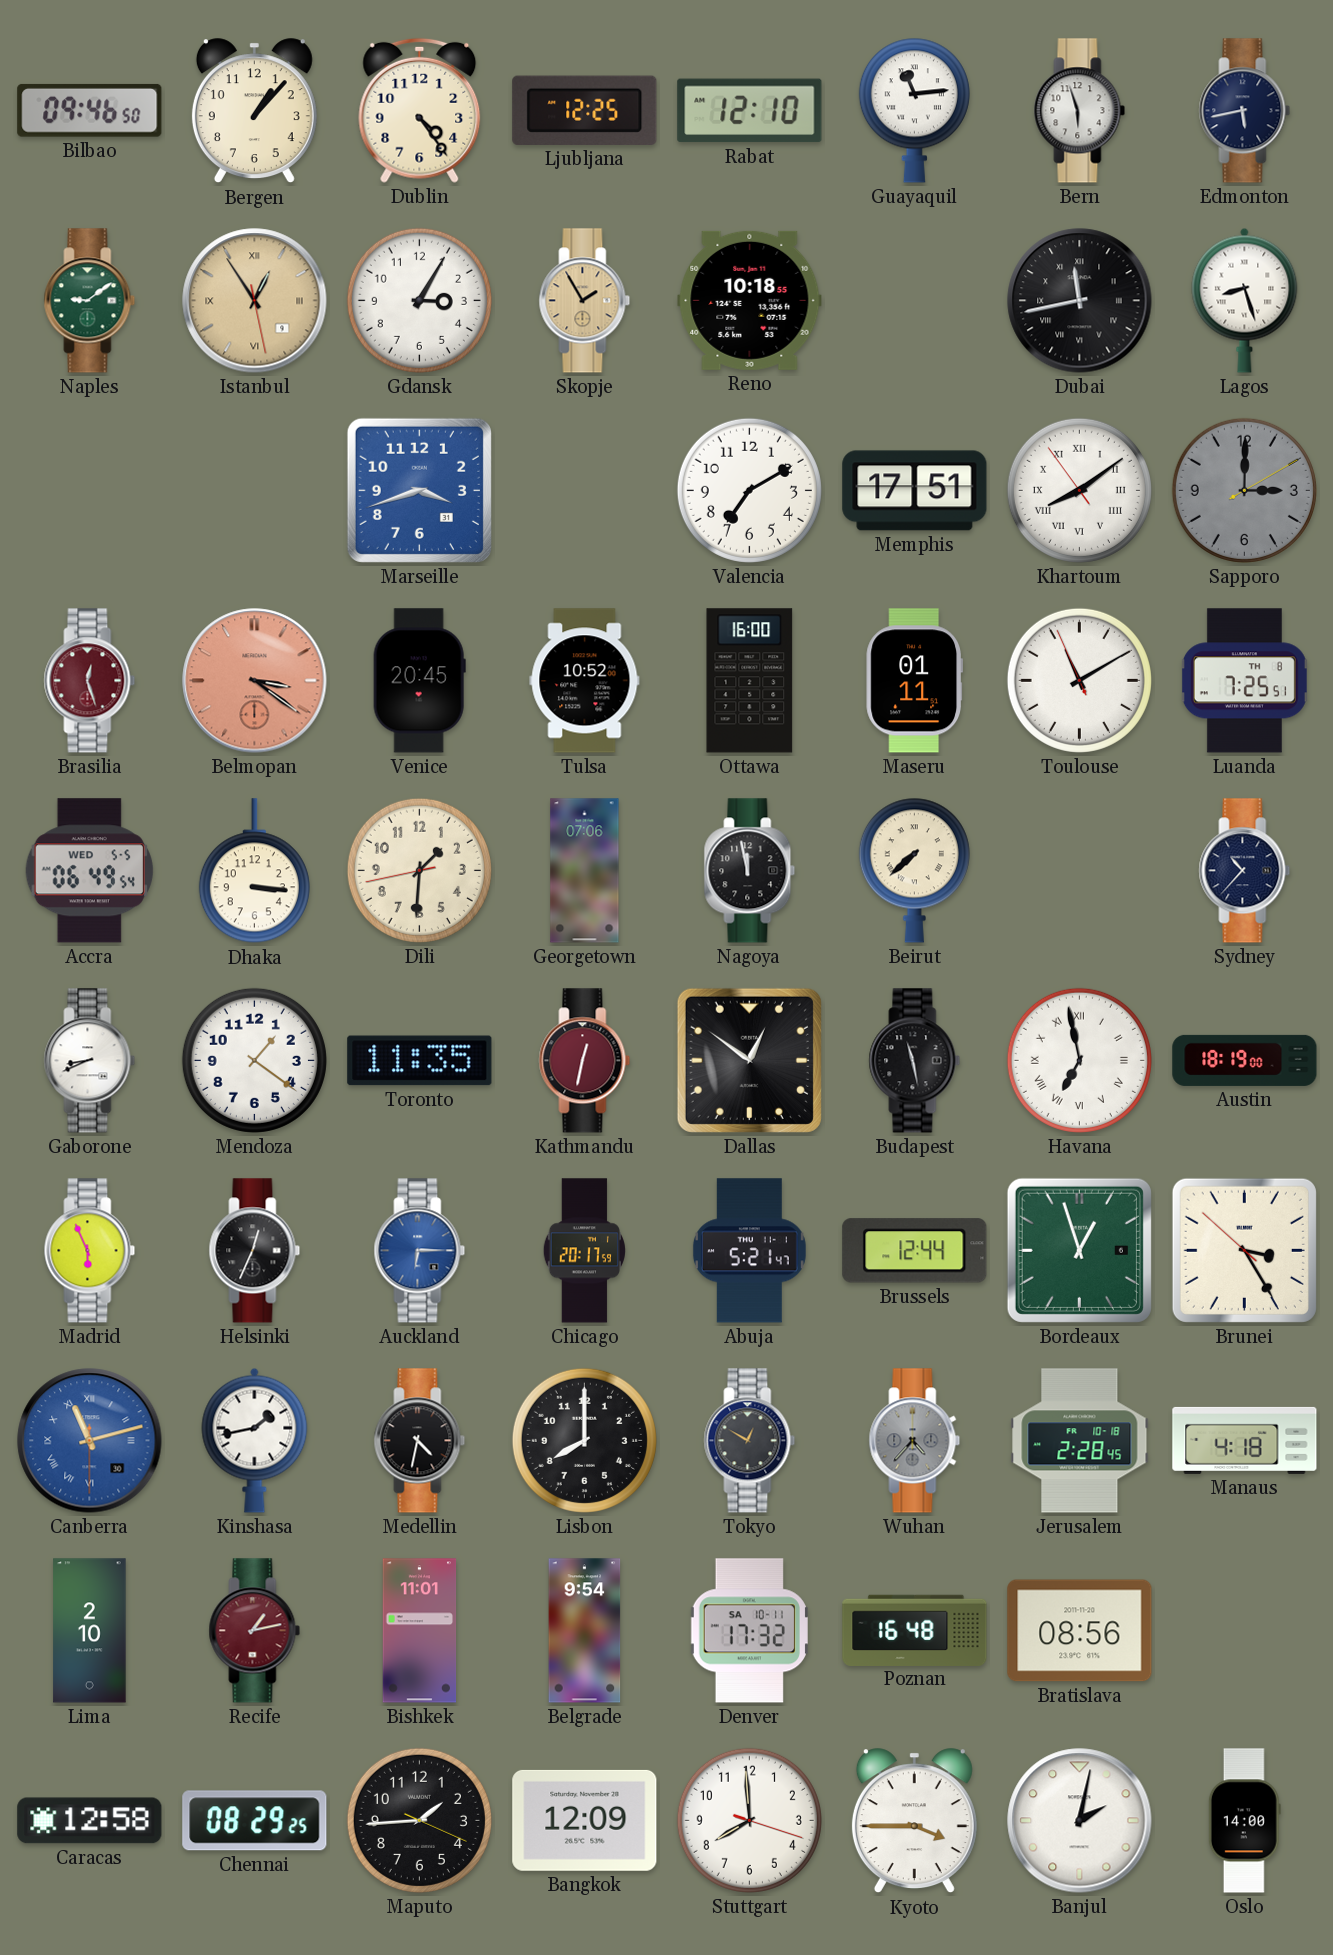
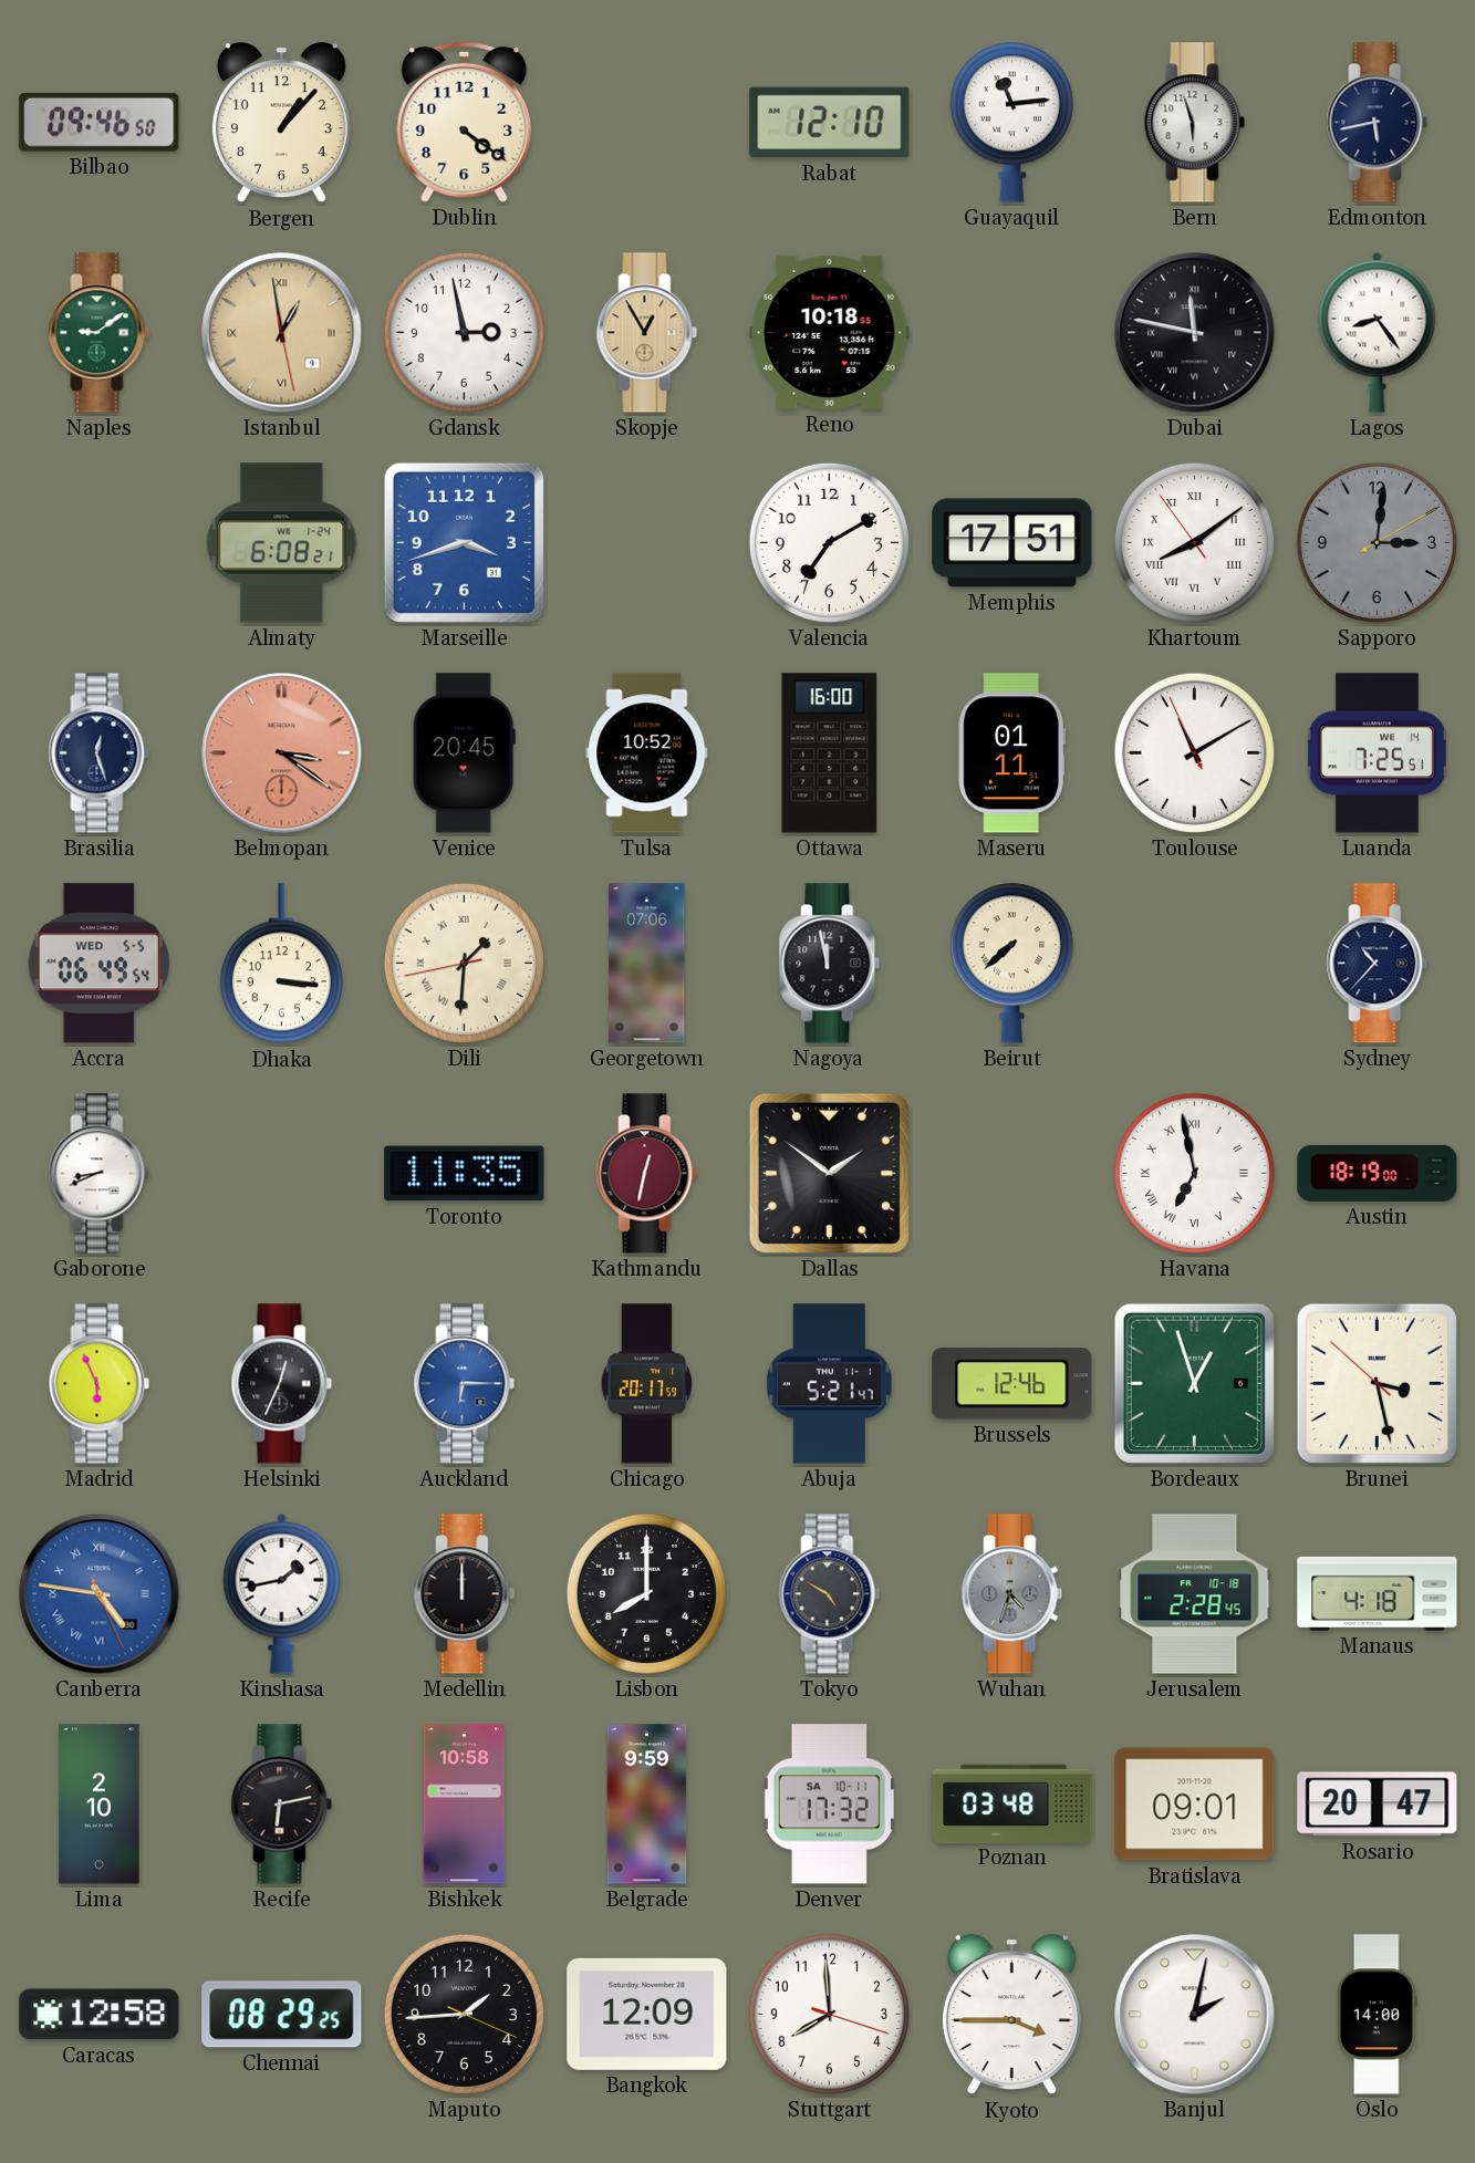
Dublin: 4:24 -> 4:21
Ljubljana: 12:25 -> none
Istanbul: 12:54 -> 12:58
Gdansk: 3:05 -> 2:58
Skopje: 1:55 -> 12:55
Dubai: 11:43 -> 11:47
Lagos: 8:27 -> 8:24
Almaty: none -> 6:08
Sapporo: 3:00 -> 3:01
Brasilia dial: burgundy -> navy
Luanda date: TH 8 -> WE 14
Dili numerals: Arabic -> Roman
Mendoza: 1:21 -> none
Dallas: 12:51 -> 1:51
Budapest: 11:28 -> none
Brussels: 12:44 -> 12:46
Brunei: 3:24 -> 3:27
Canberra: 11:12 -> 4:46
Medellin: 4:32 -> 12:00
Tokyo: 12:50 -> 4:50
Wuhan: 4:37 -> 4:33
Recife: 1:13 -> 6:13
Recife dial: burgundy -> black
Bishkek: 11:01 -> 10:58
Belgrade: 9:54 -> 9:59
Poznan: 16:48 -> 03:48
Bratislava: 08:56 -> 09:01
Rosario: none -> 20:47
